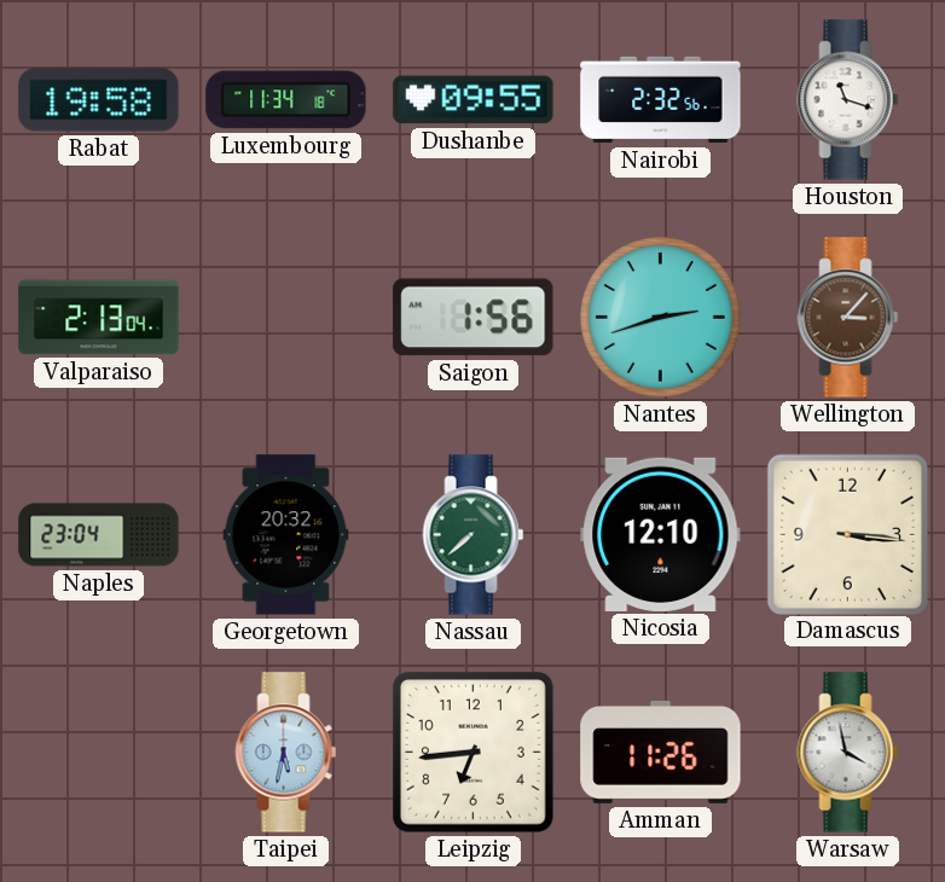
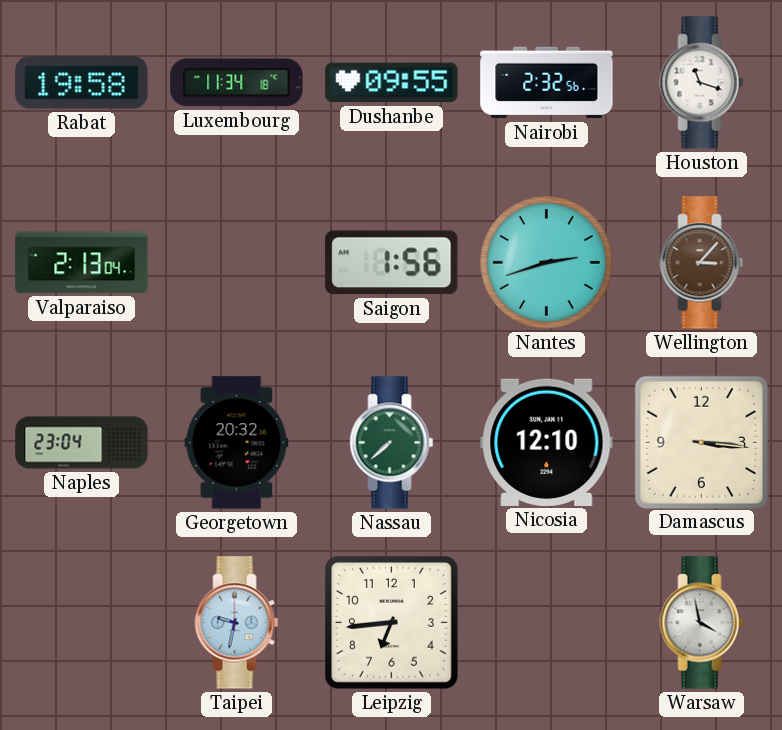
Taipei: 5:32 -> 9:32
Amman: 11:26 -> none
